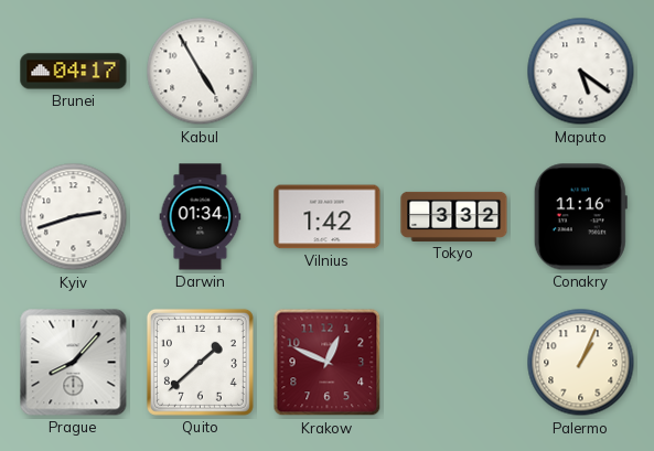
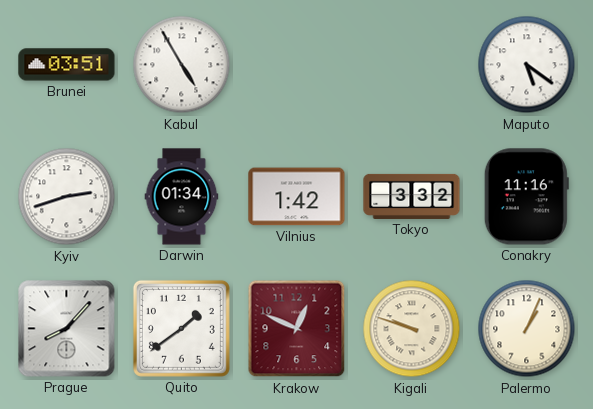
Brunei: 04:17 -> 03:51
Quito: 1:38 -> 1:39
Kigali: none -> 9:48
